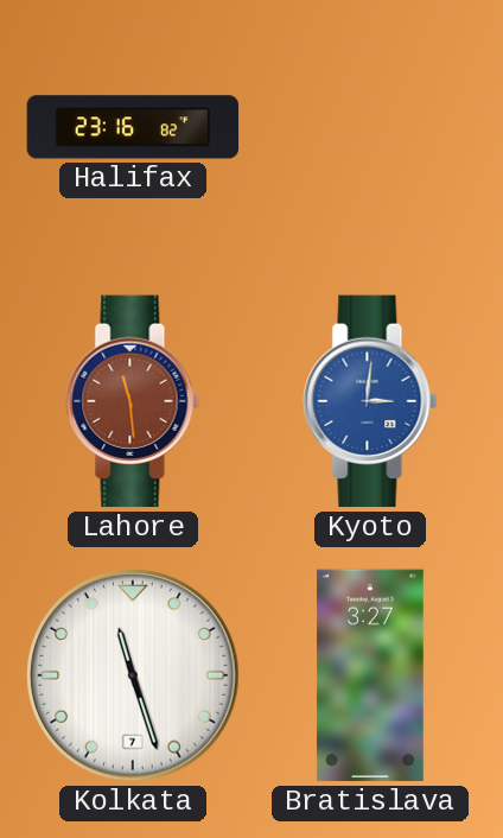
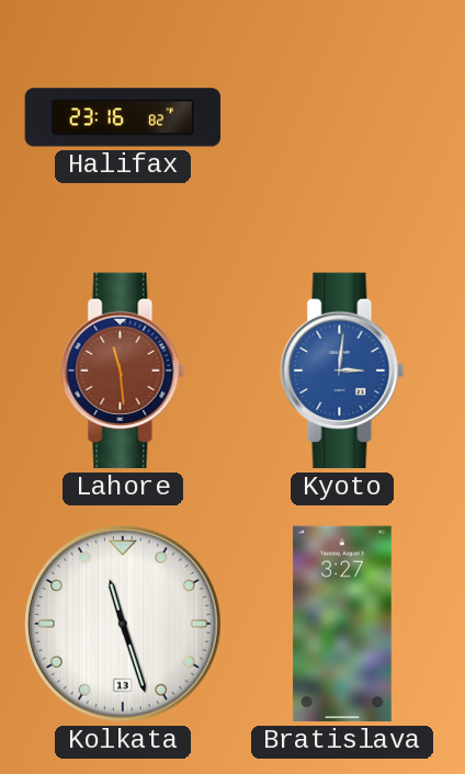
Kolkata date: 7 -> 13
